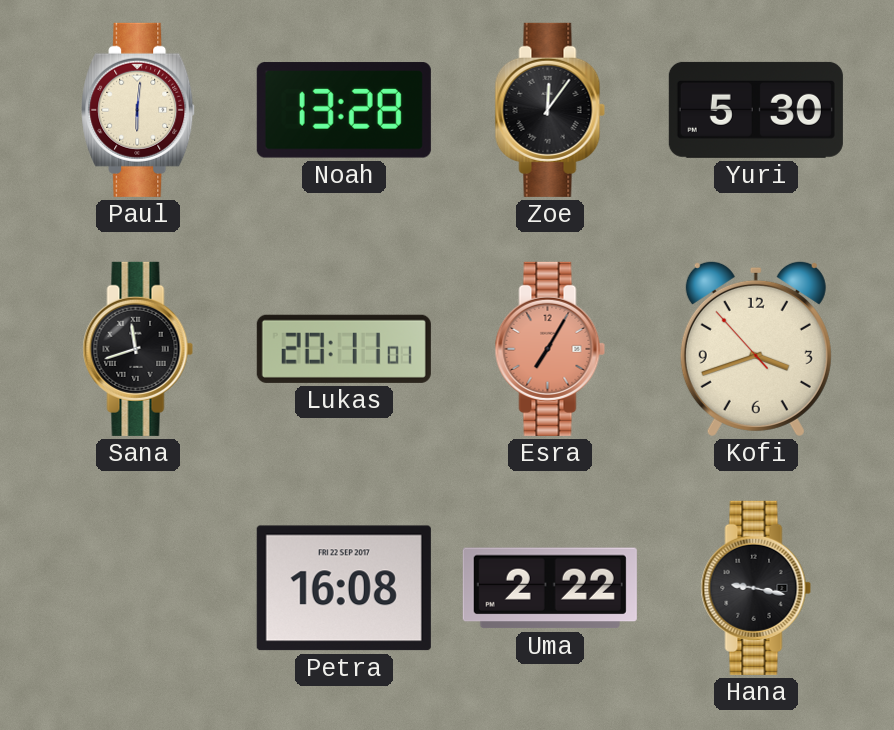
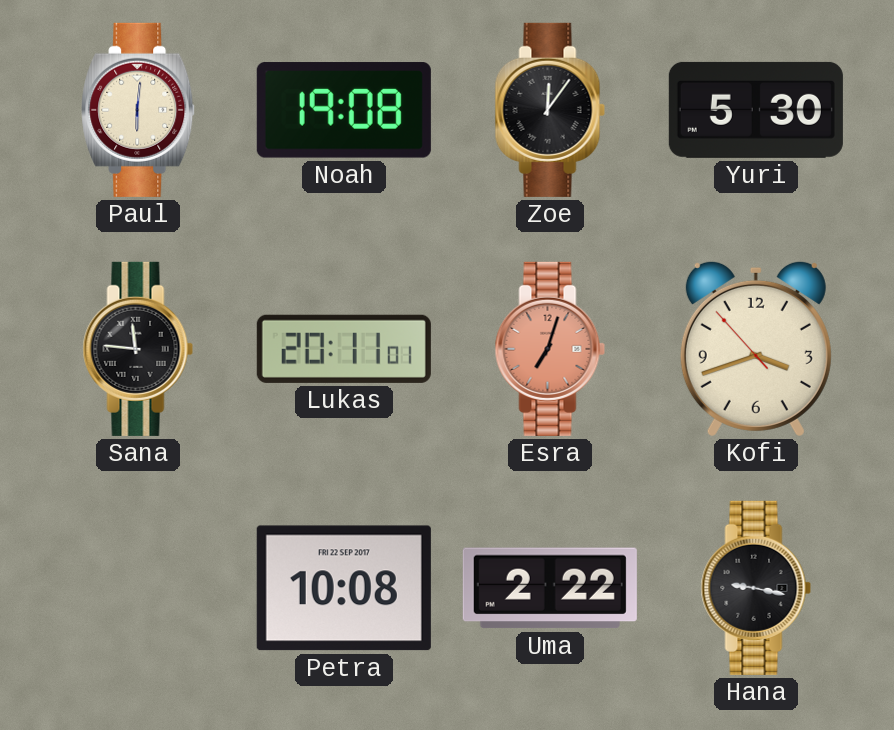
Noah: 13:28 -> 19:08
Sana: 11:42 -> 11:46
Esra: 7:05 -> 7:03
Petra: 16:08 -> 10:08
